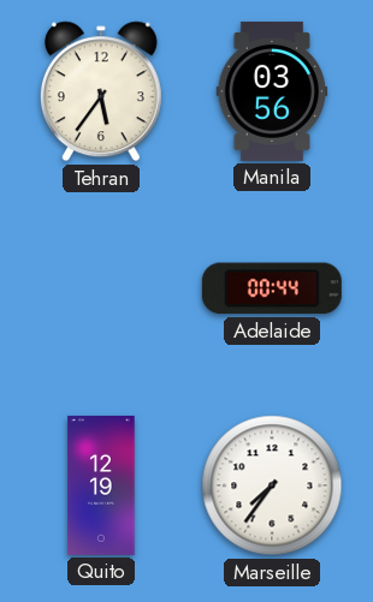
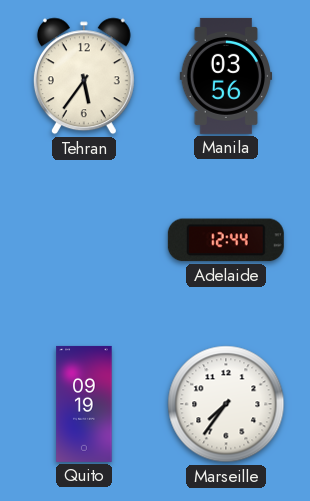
Adelaide: 00:44 -> 12:44
Quito: 12:19 -> 09:19
